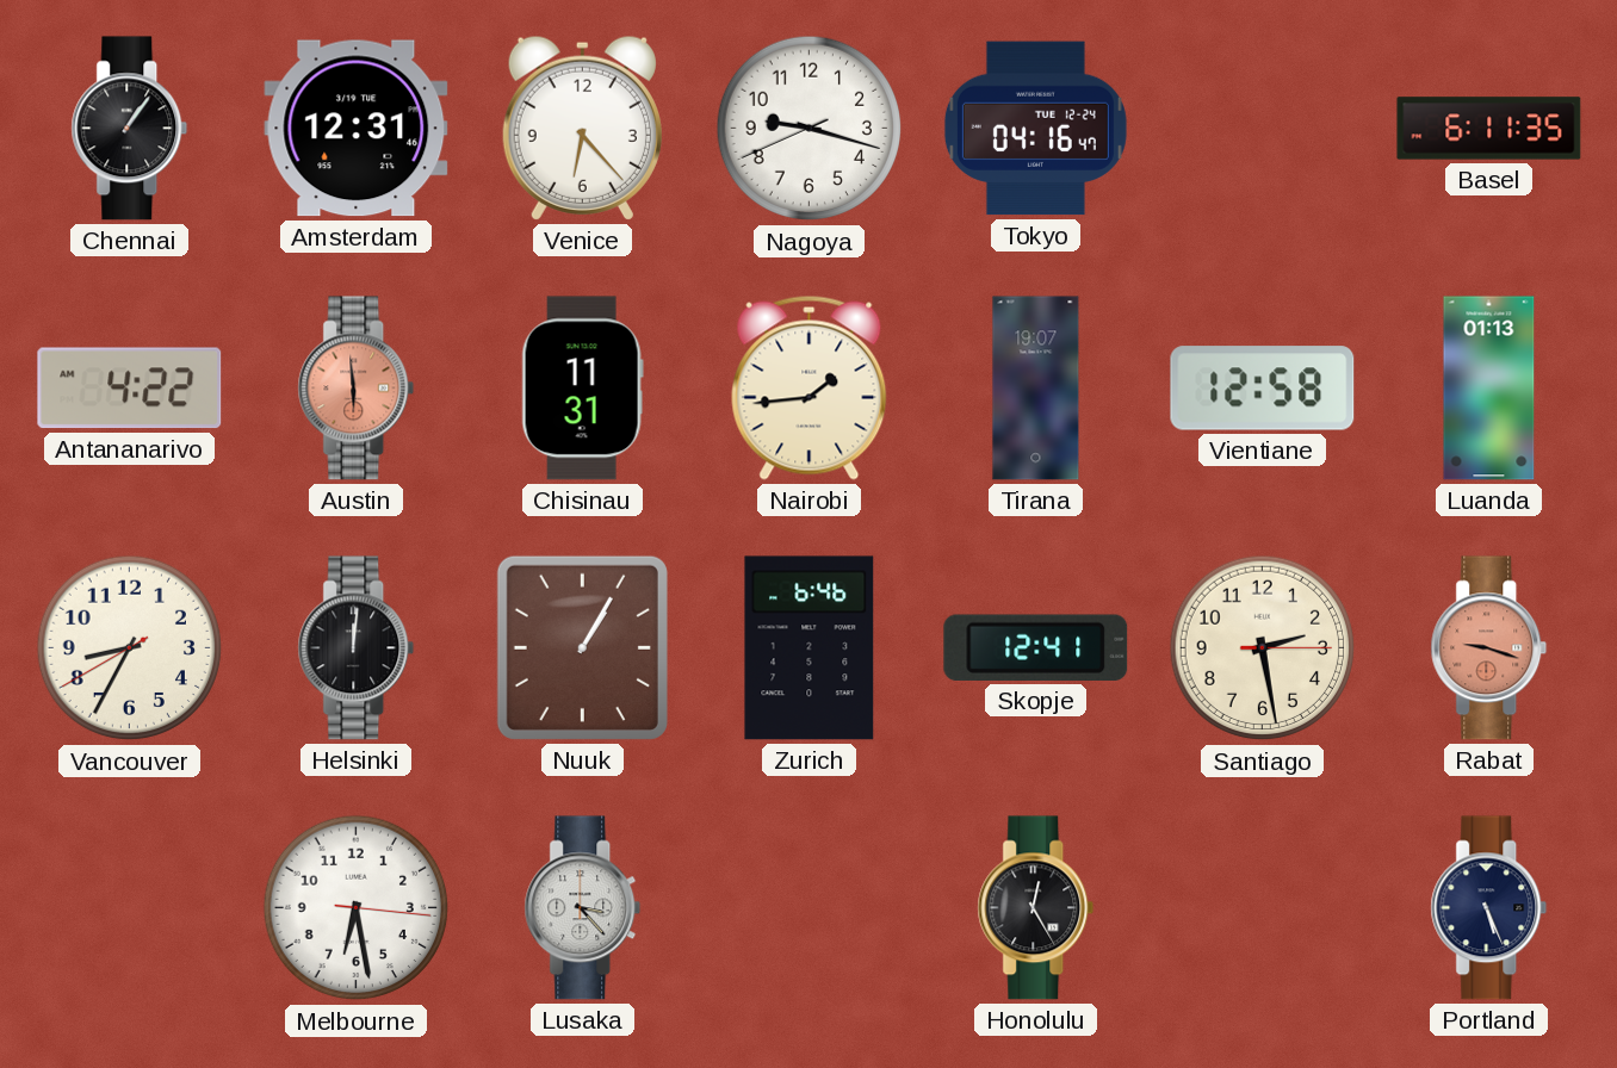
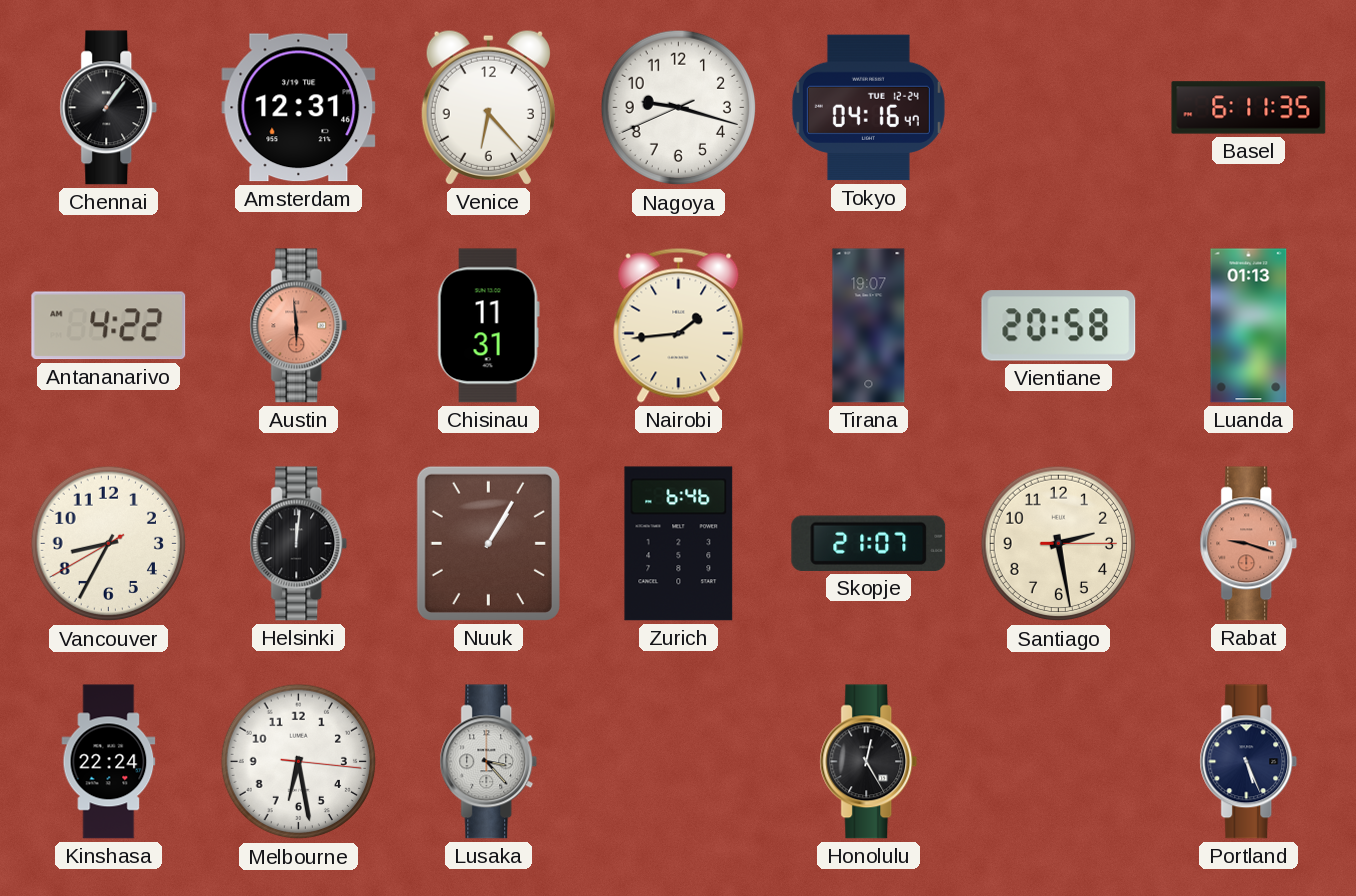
Vientiane: 12:58 -> 20:58
Skopje: 12:41 -> 21:07
Kinshasa: none -> 22:24
